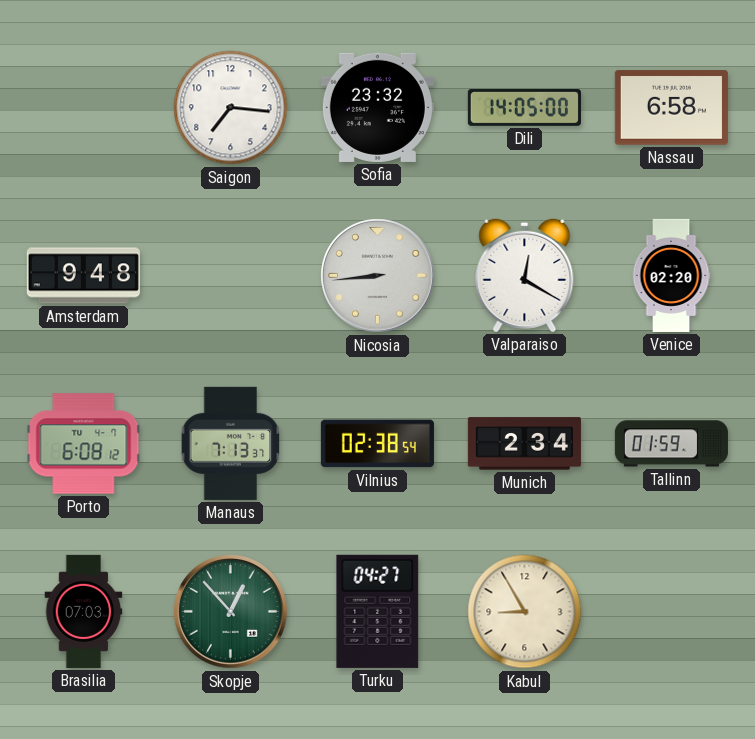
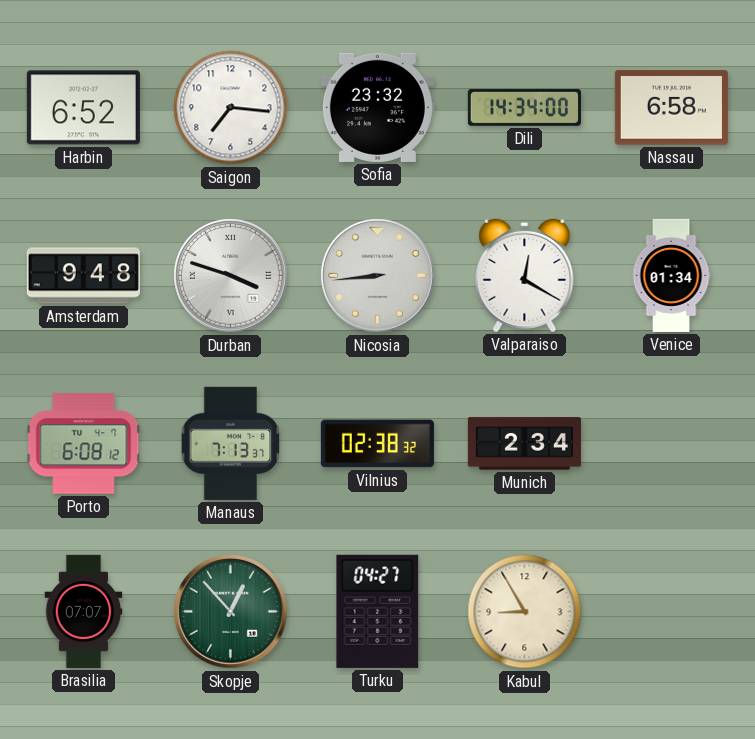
Harbin: none -> 6:52
Dili: 14:05 -> 14:34
Durban: none -> 3:48
Venice: 02:20 -> 01:34
Vilnius: 02:38:54 -> 02:38:32
Tallinn: 01:59 -> none
Brasilia: 07:03 -> 07:07
